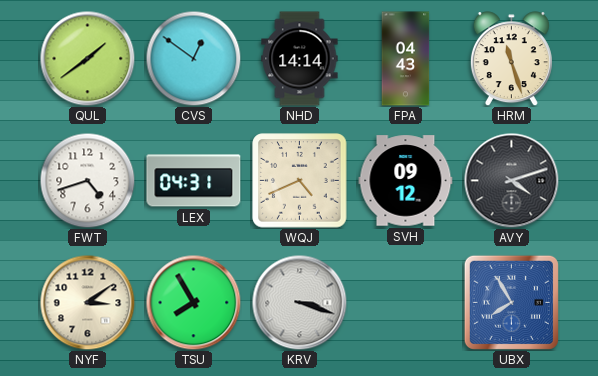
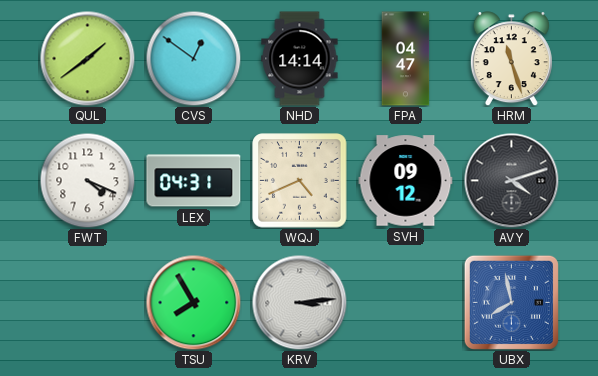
FPA: 04:43 -> 04:47
FWT: 4:42 -> 4:19
NYF: 3:09 -> none
KRV: 3:18 -> 3:14
UBX: 7:55 -> 7:58
